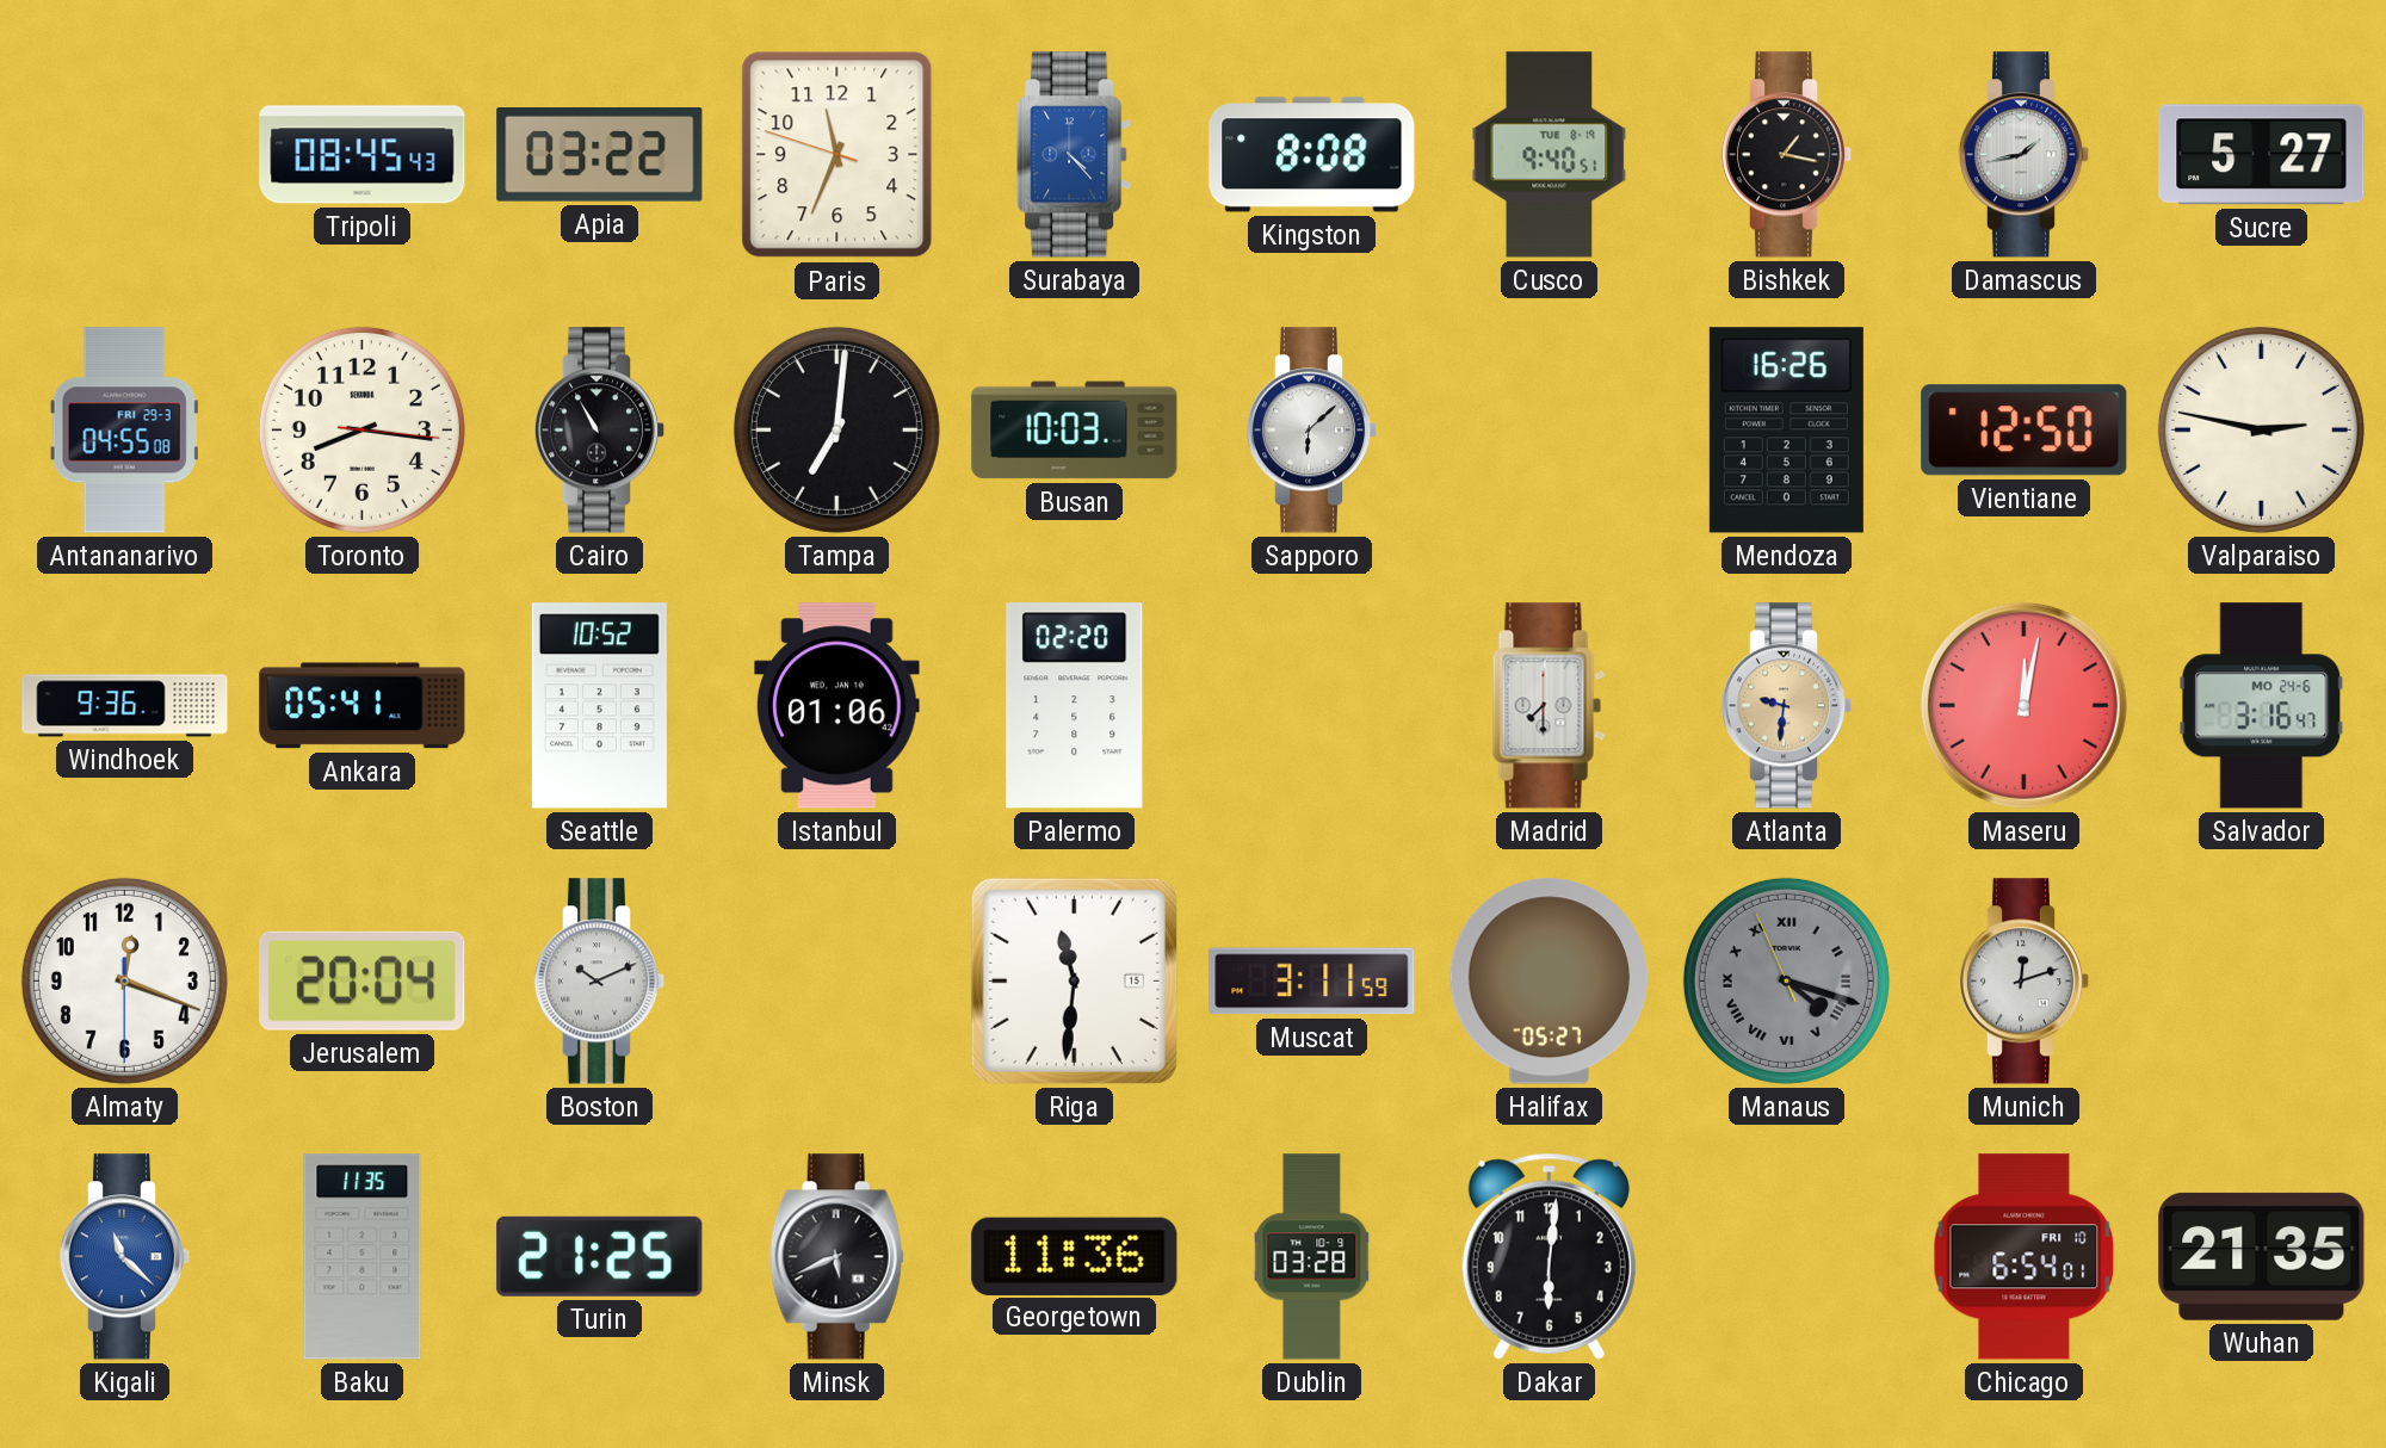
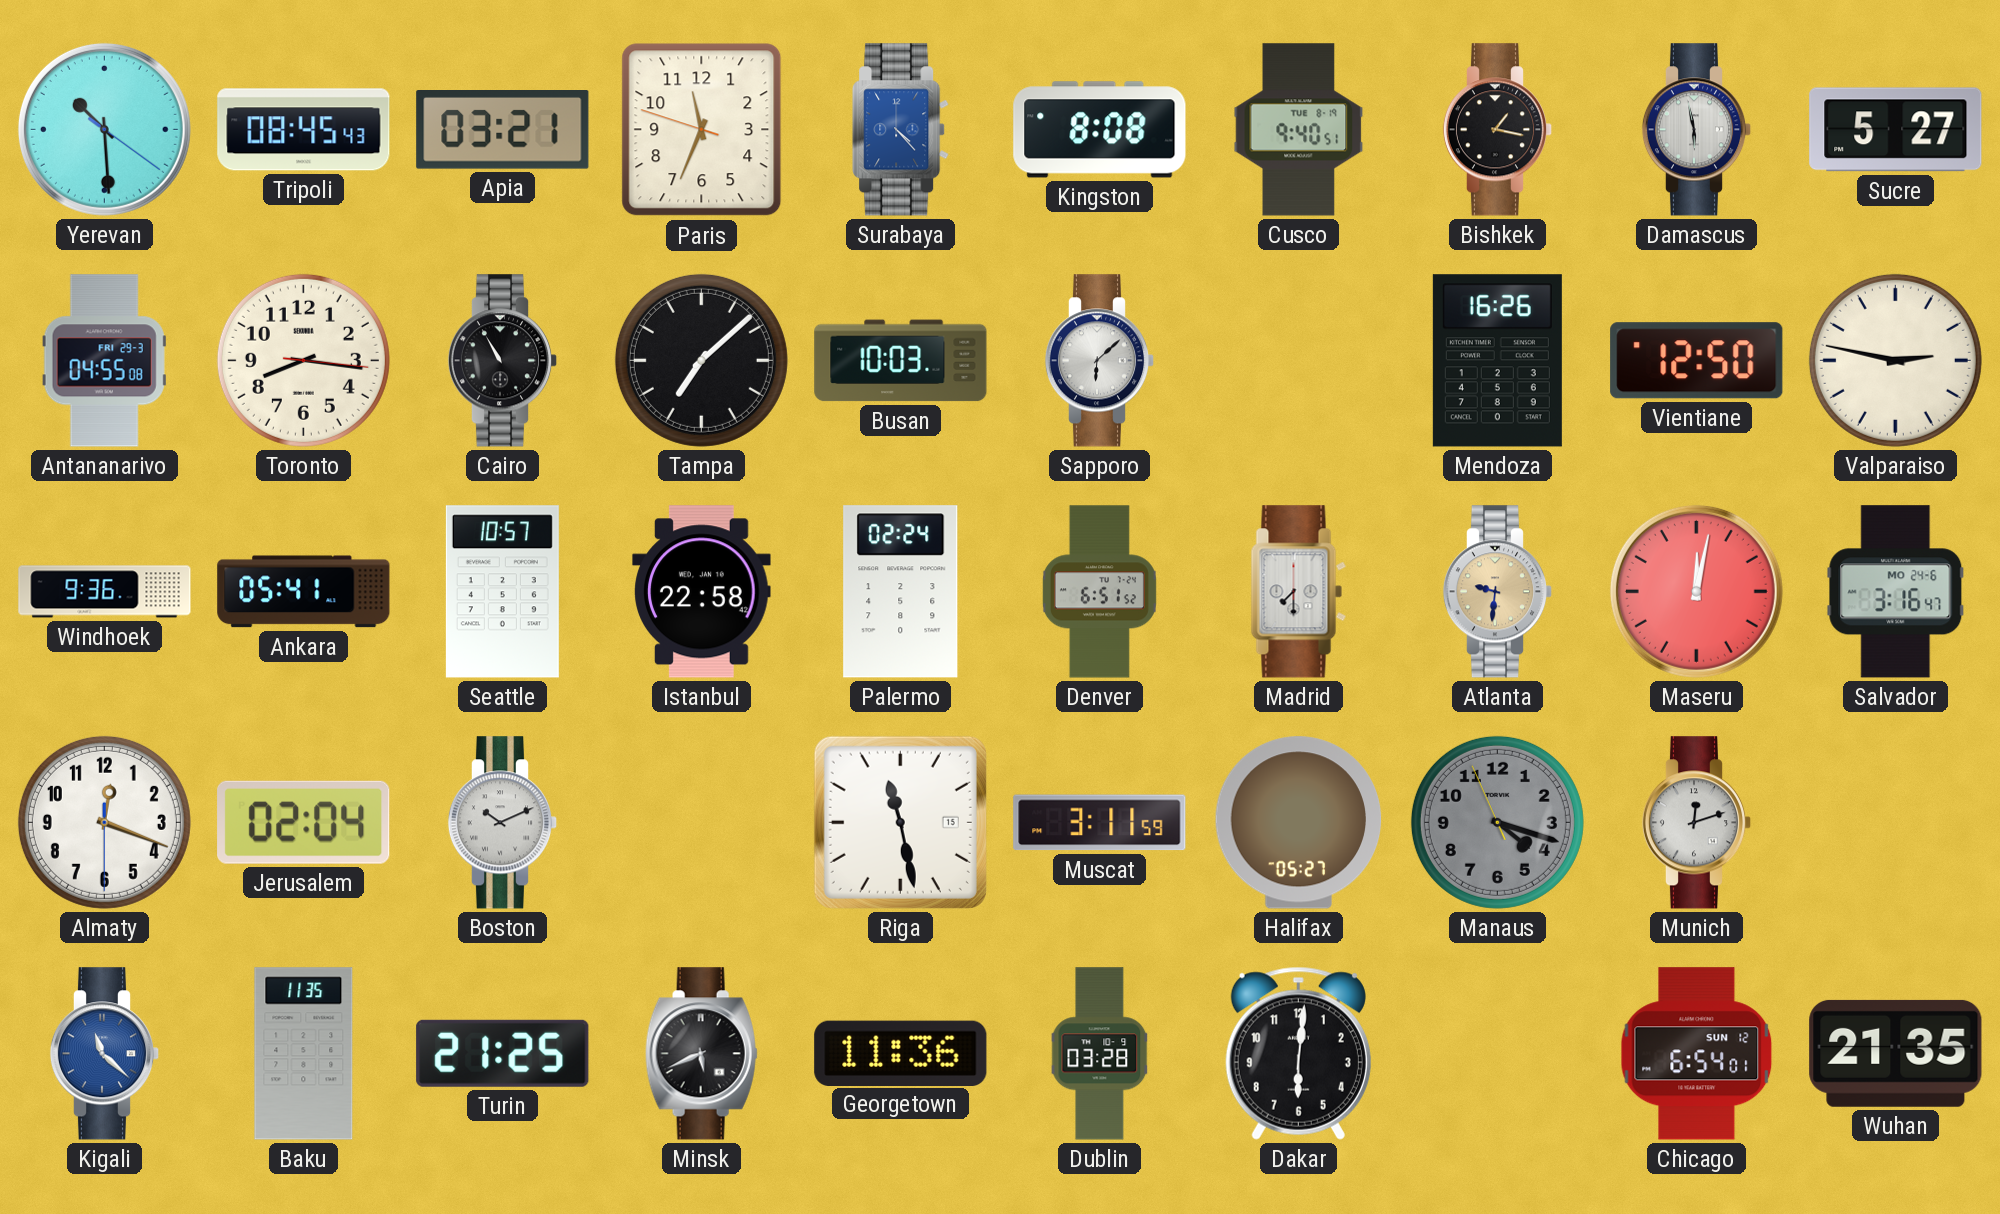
Yerevan: none -> 10:29
Apia: 03:22 -> 03:21
Damascus: 1:43 -> 5:58
Tampa: 7:01 -> 7:08
Seattle: 10:52 -> 10:57
Istanbul: 01:06 -> 22:58
Palermo: 02:20 -> 02:24
Denver: none -> 6:51
Jerusalem: 20:04 -> 02:04
Riga: 11:31 -> 11:28
Manaus numerals: Roman -> Arabic
Chicago date: FRI 10 -> SUN 12
